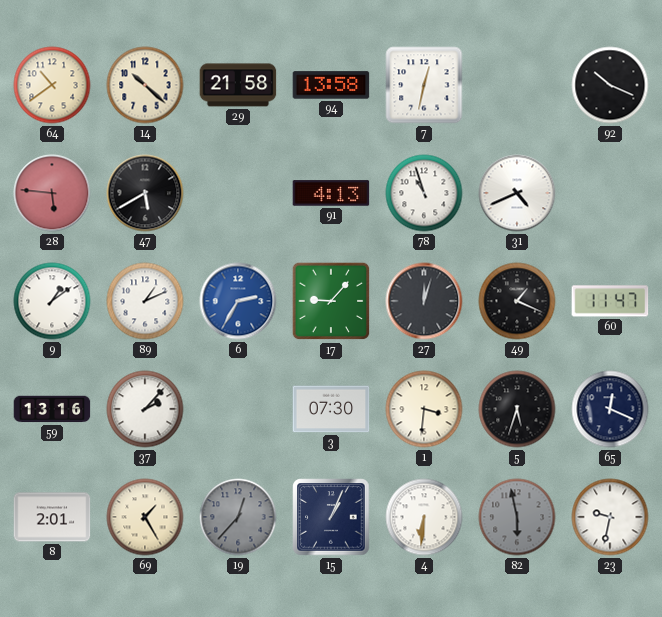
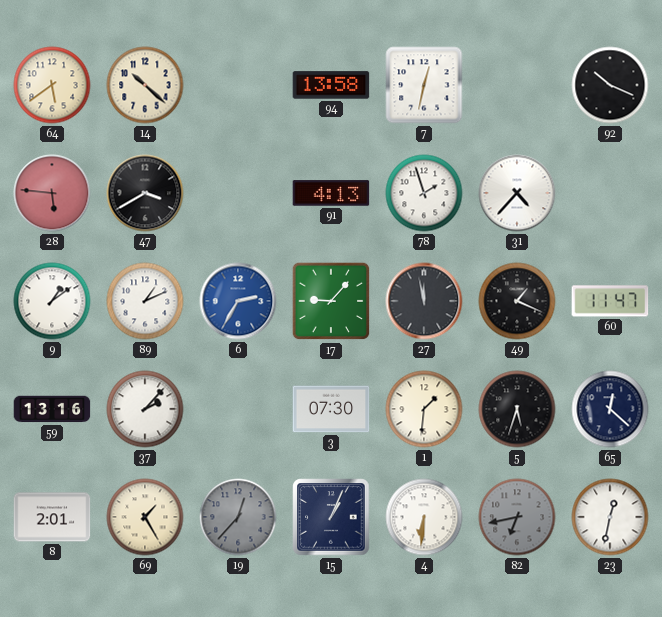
64: 10:39 -> 5:39
29: 21:58 -> none
47: 5:40 -> 3:40
78: 10:57 -> 1:57
31: 4:41 -> 4:37
27: 12:03 -> 11:58
1: 3:31 -> 1:31
65: 12:19 -> 12:22
82: 5:58 -> 6:43
23: 9:32 -> 12:32
